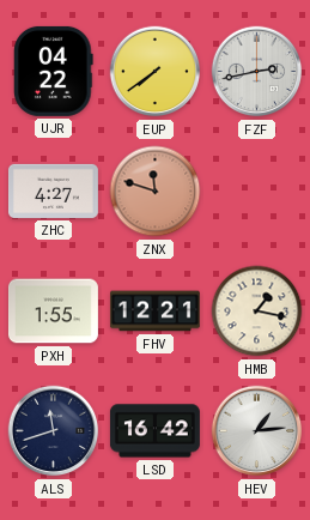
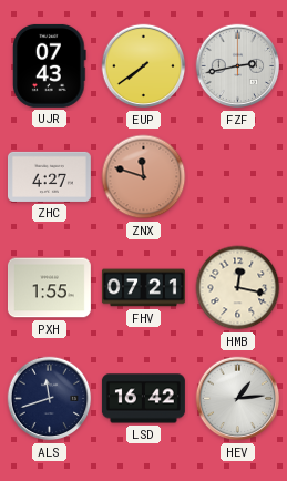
UJR: 04:22 -> 07:43
FHV: 12:21 -> 07:21
HMB: 1:17 -> 12:17
